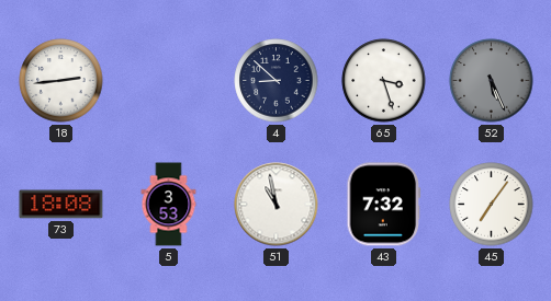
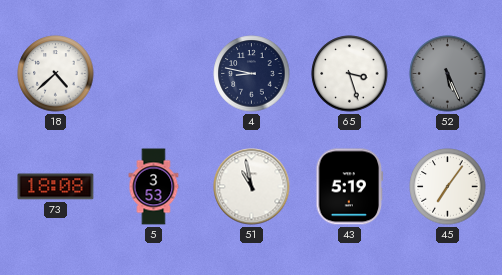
18: 2:44 -> 4:38
4: 8:52 -> 8:47
43: 7:32 -> 5:19
